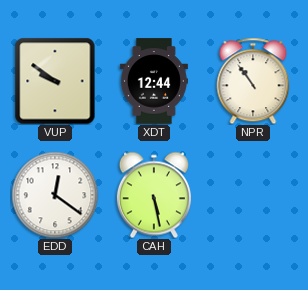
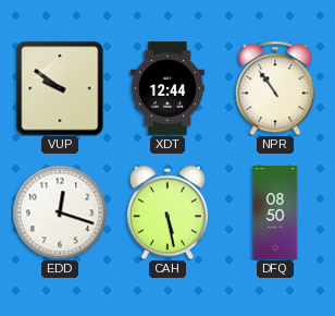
EDD: 12:21 -> 12:18
DFQ: none -> 08:50
